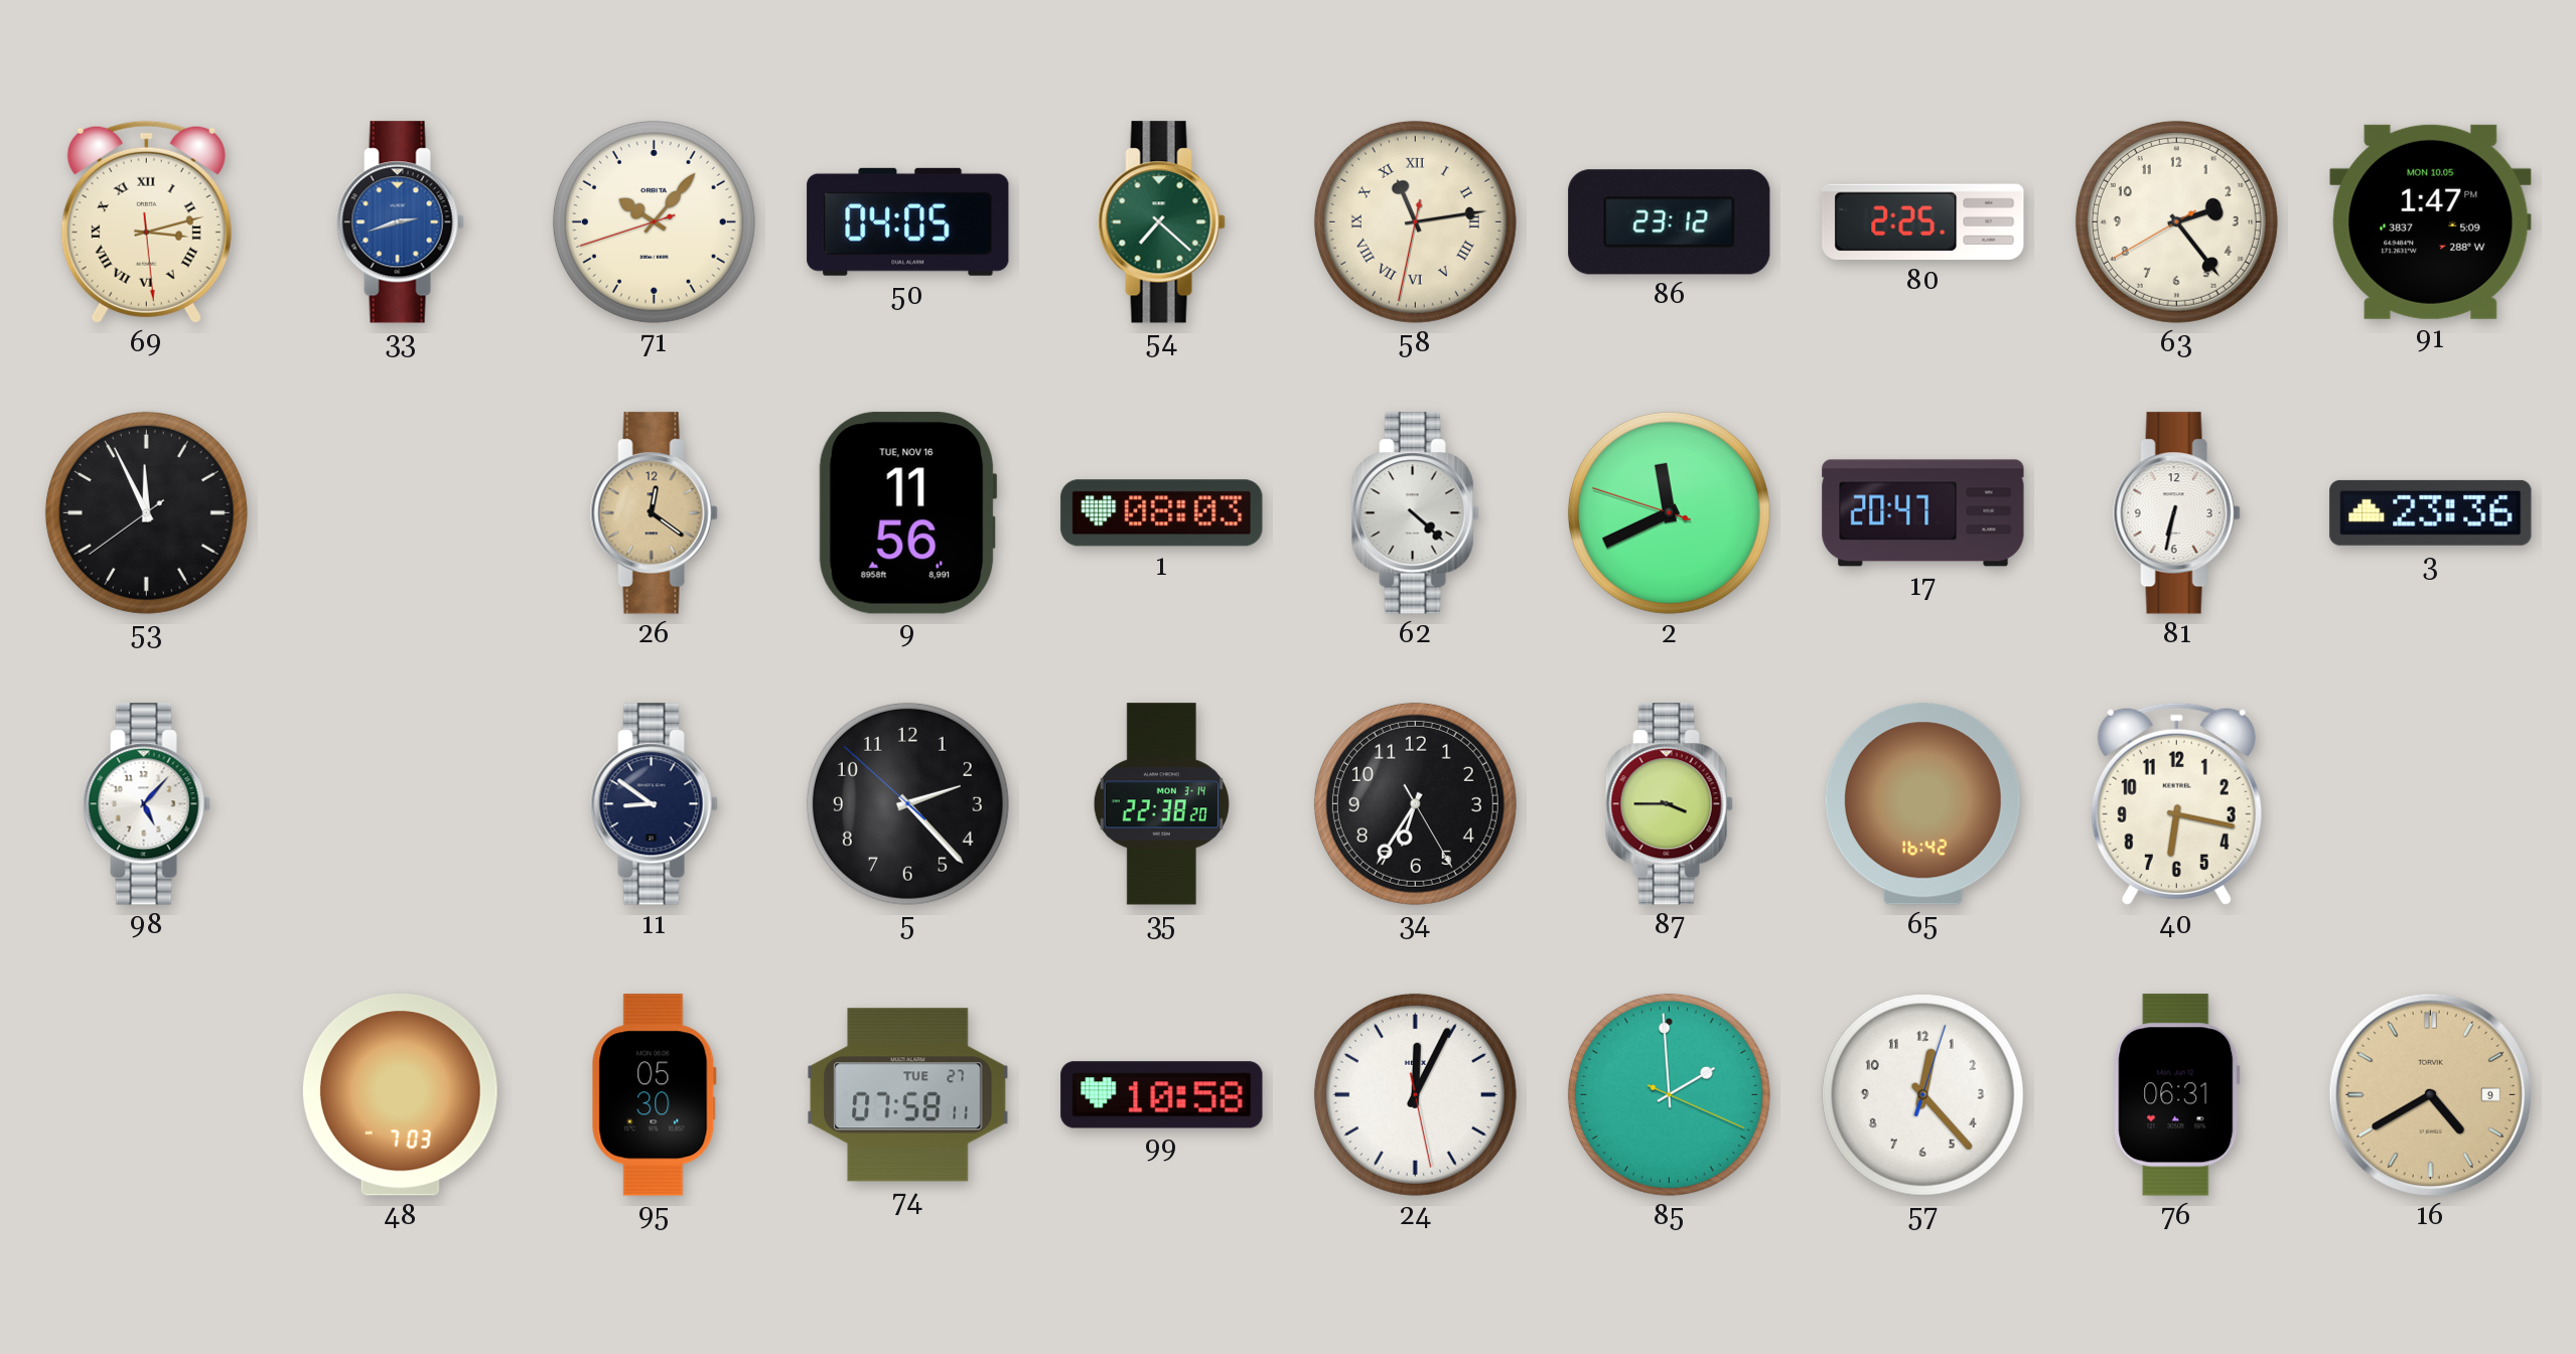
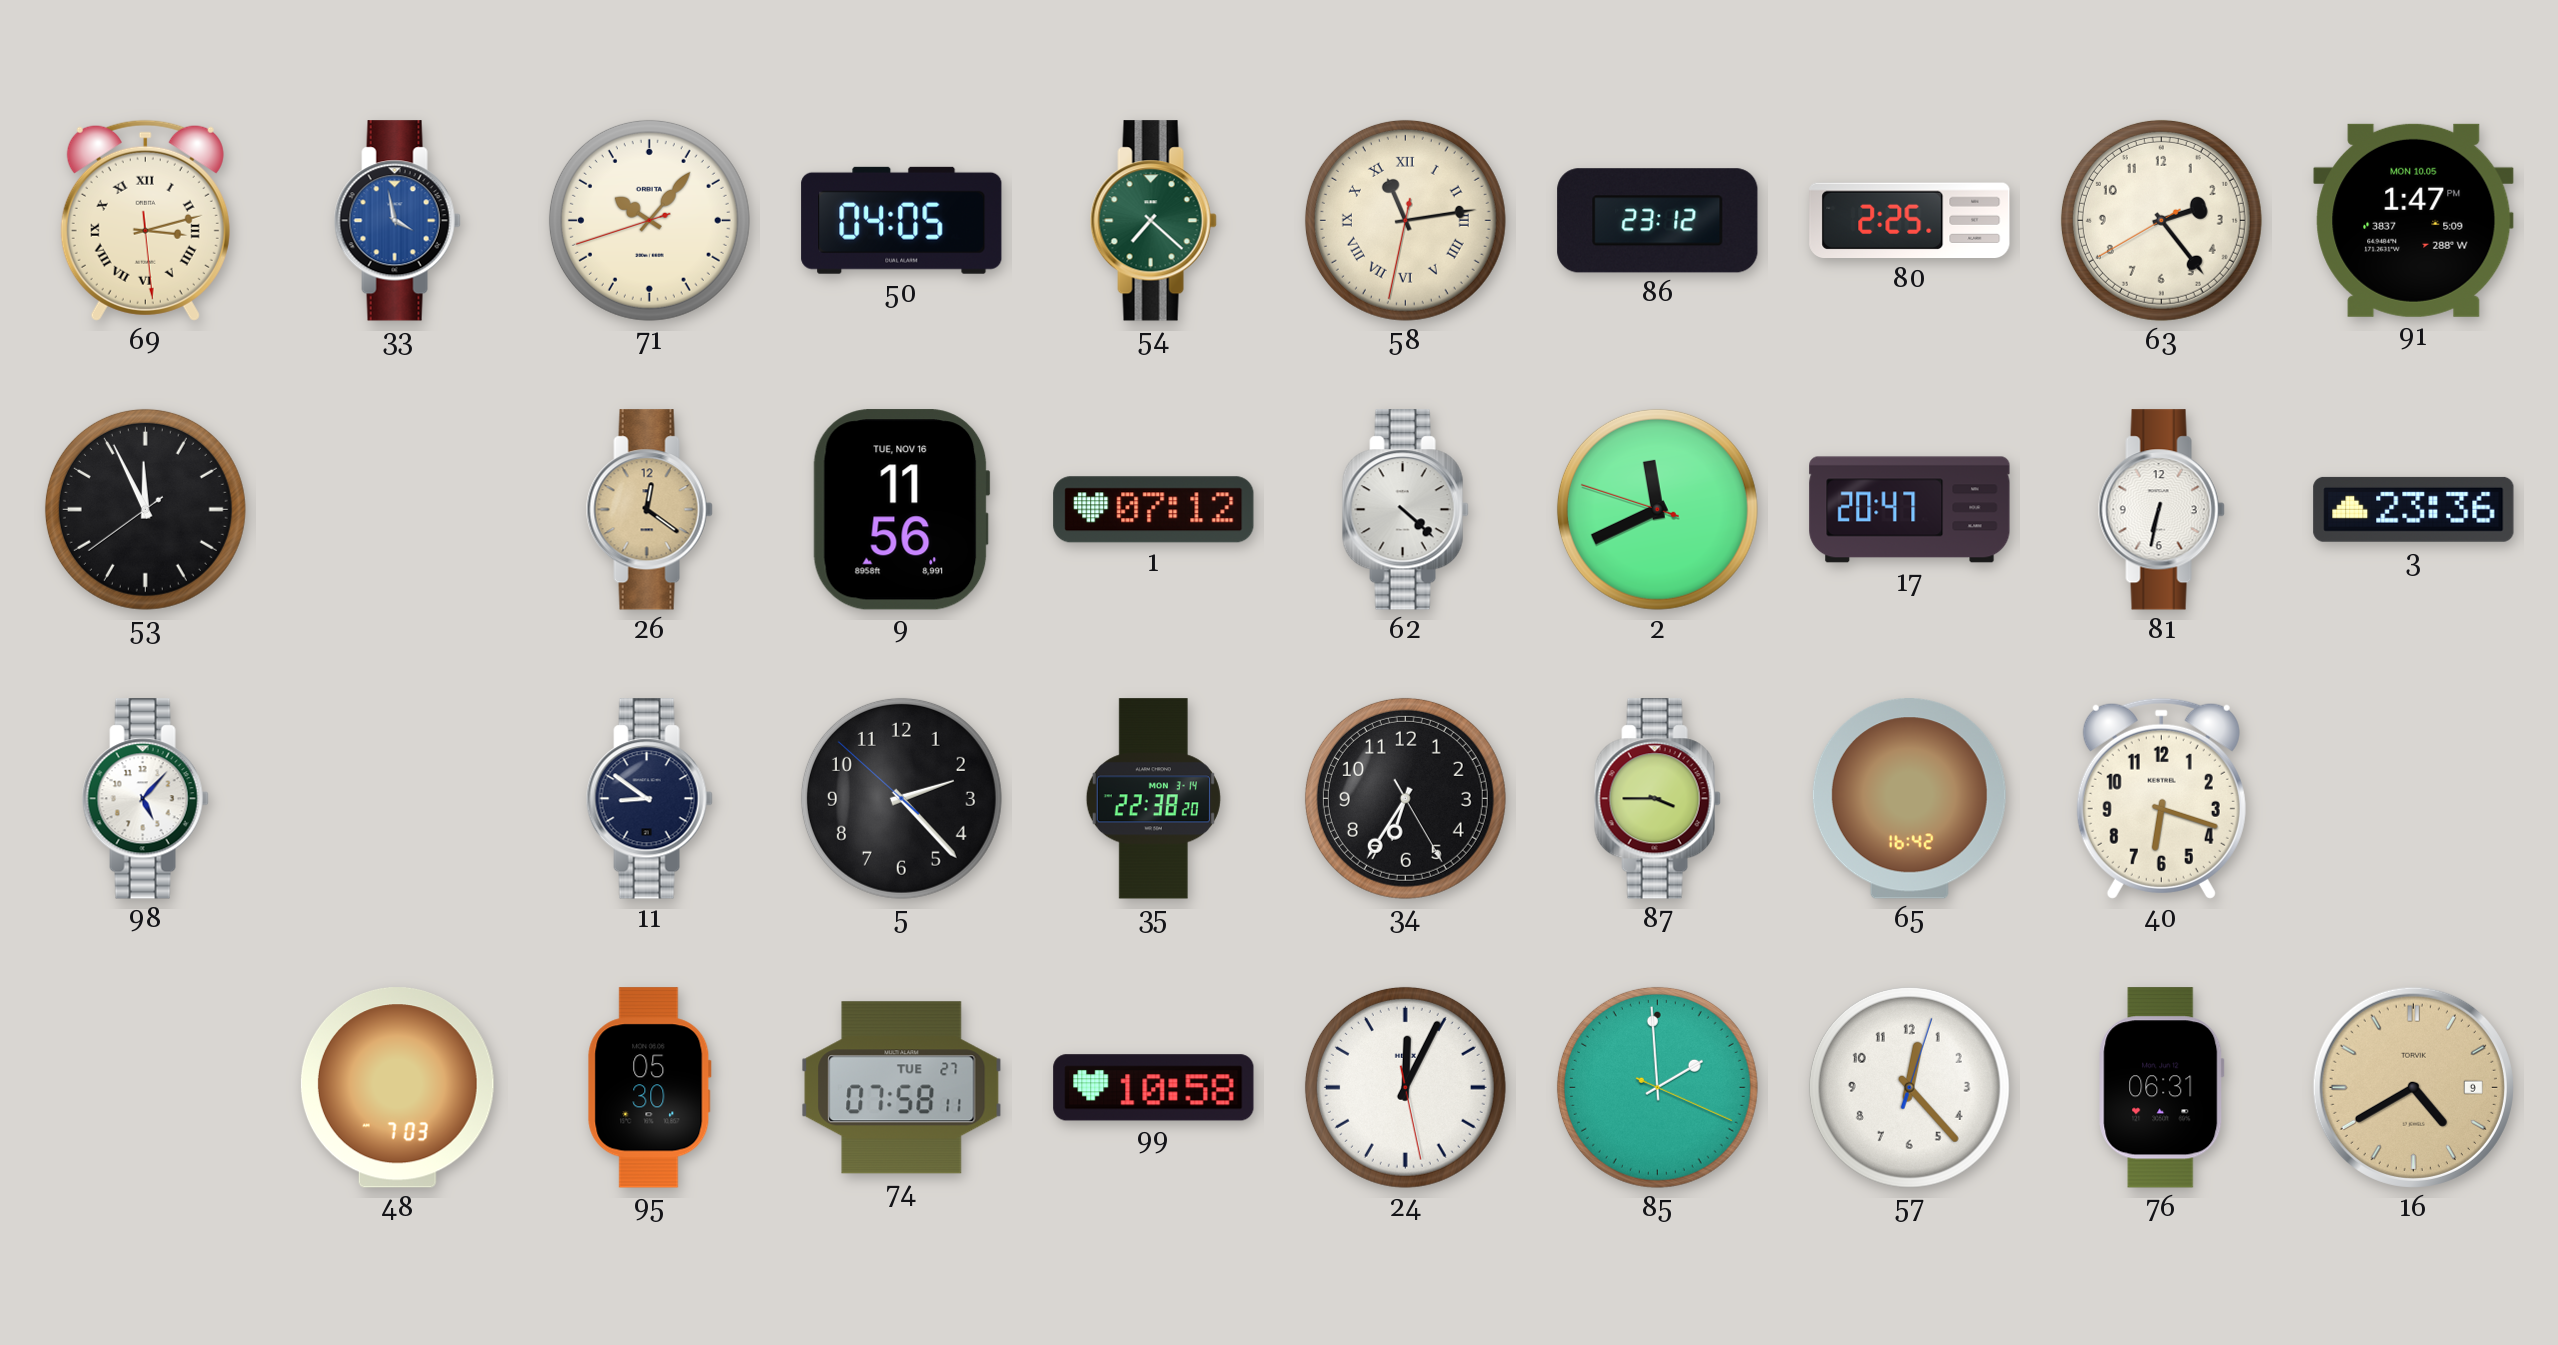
33: 2:42 -> 3:58
1: 08:03 -> 07:12
40: 6:17 -> 6:18
